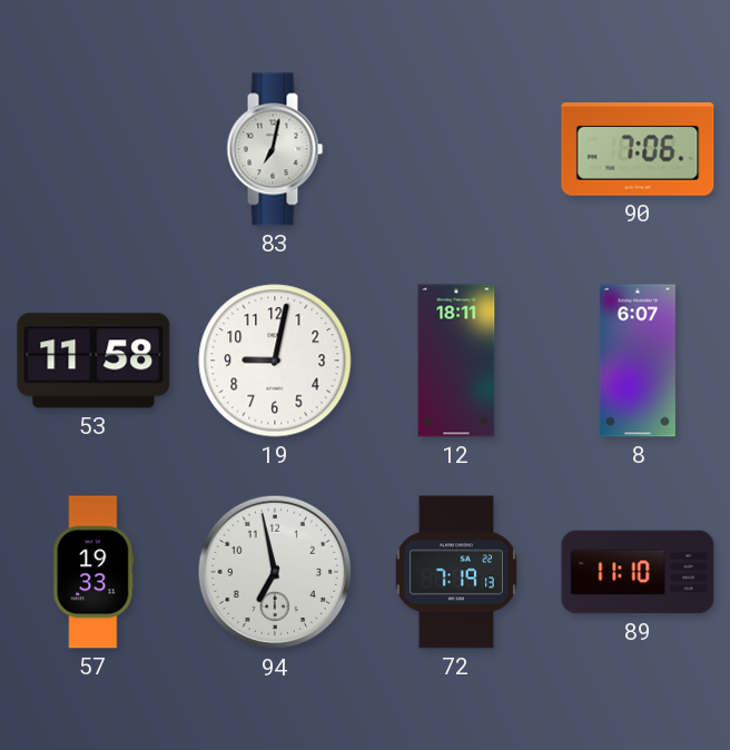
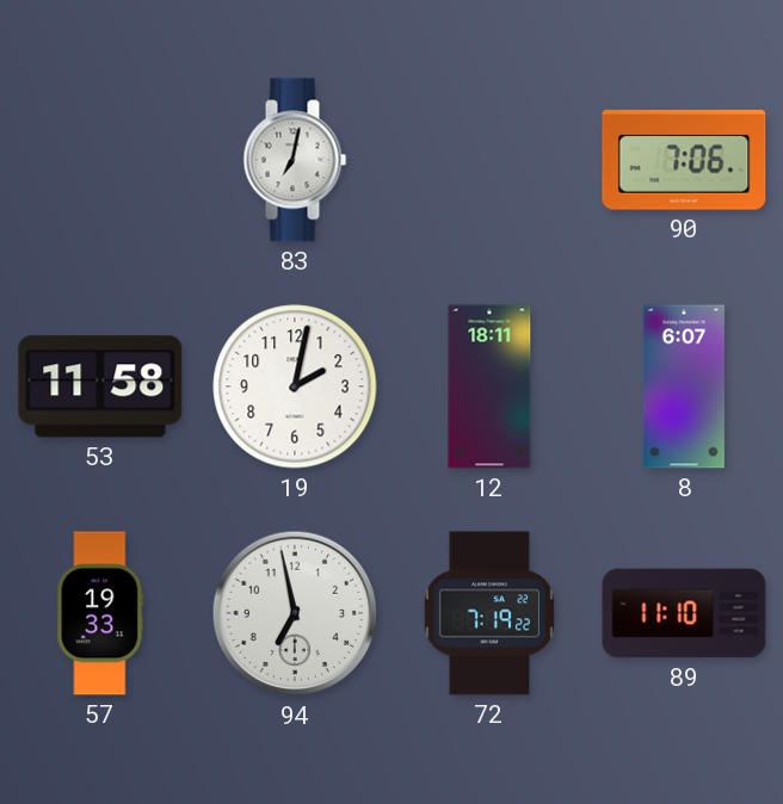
19: 9:02 -> 2:02
72: 7:19:13 -> 7:19:22
